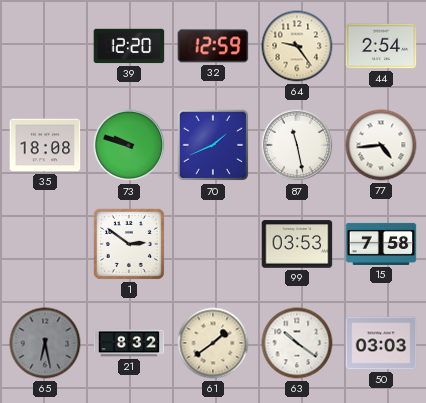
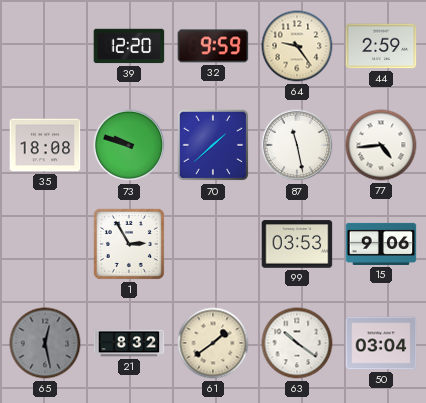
32: 12:59 -> 9:59
44: 2:54 -> 2:59
70: 1:41 -> 1:38
1: 2:51 -> 2:55
15: 7:58 -> 9:06
65: 6:28 -> 12:28
50: 03:03 -> 03:04
